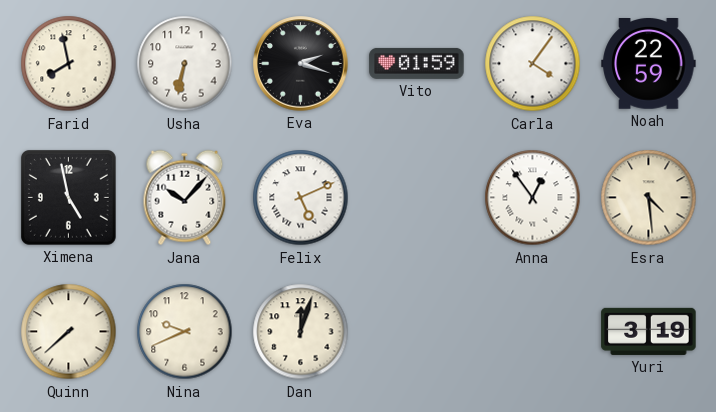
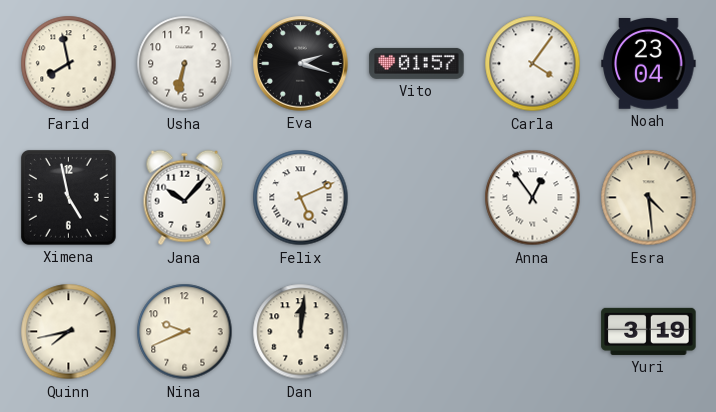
Vito: 01:59 -> 01:57
Noah: 22:59 -> 23:04
Quinn: 7:38 -> 7:43
Dan: 12:03 -> 12:01
